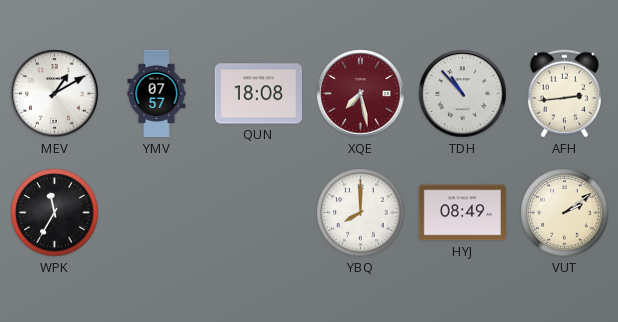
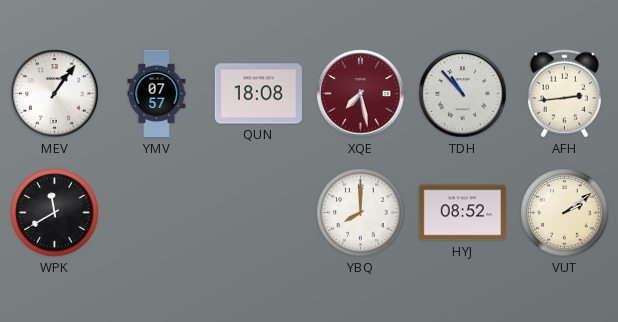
MEV: 1:10 -> 1:06
WPK: 11:35 -> 11:40
HYJ: 08:49 -> 08:52
